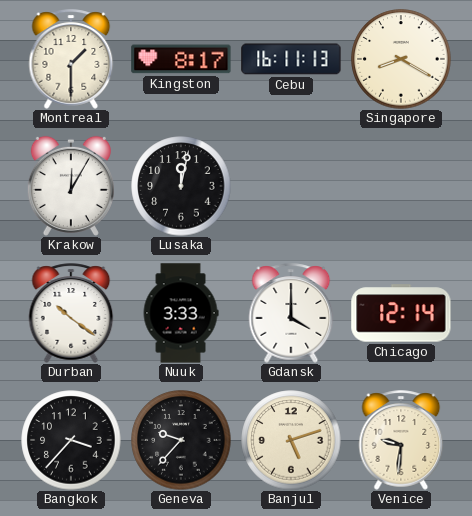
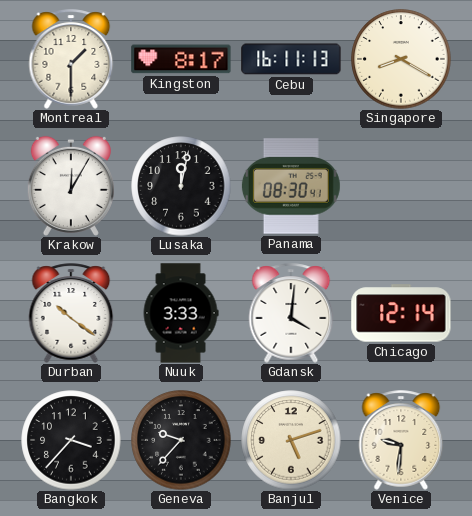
Panama: none -> 08:30
Gdansk: 4:00 -> 4:01
